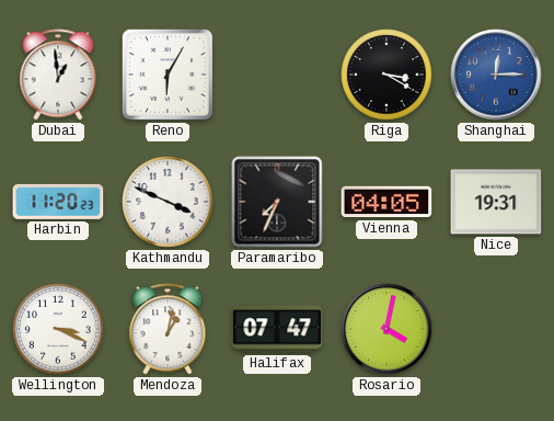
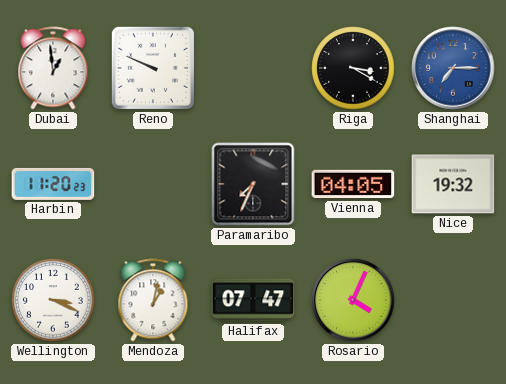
Reno: 6:05 -> 9:49
Shanghai: 12:15 -> 7:15
Kathmandu: 3:49 -> none
Nice: 19:31 -> 19:32
Rosario: 4:02 -> 4:04
